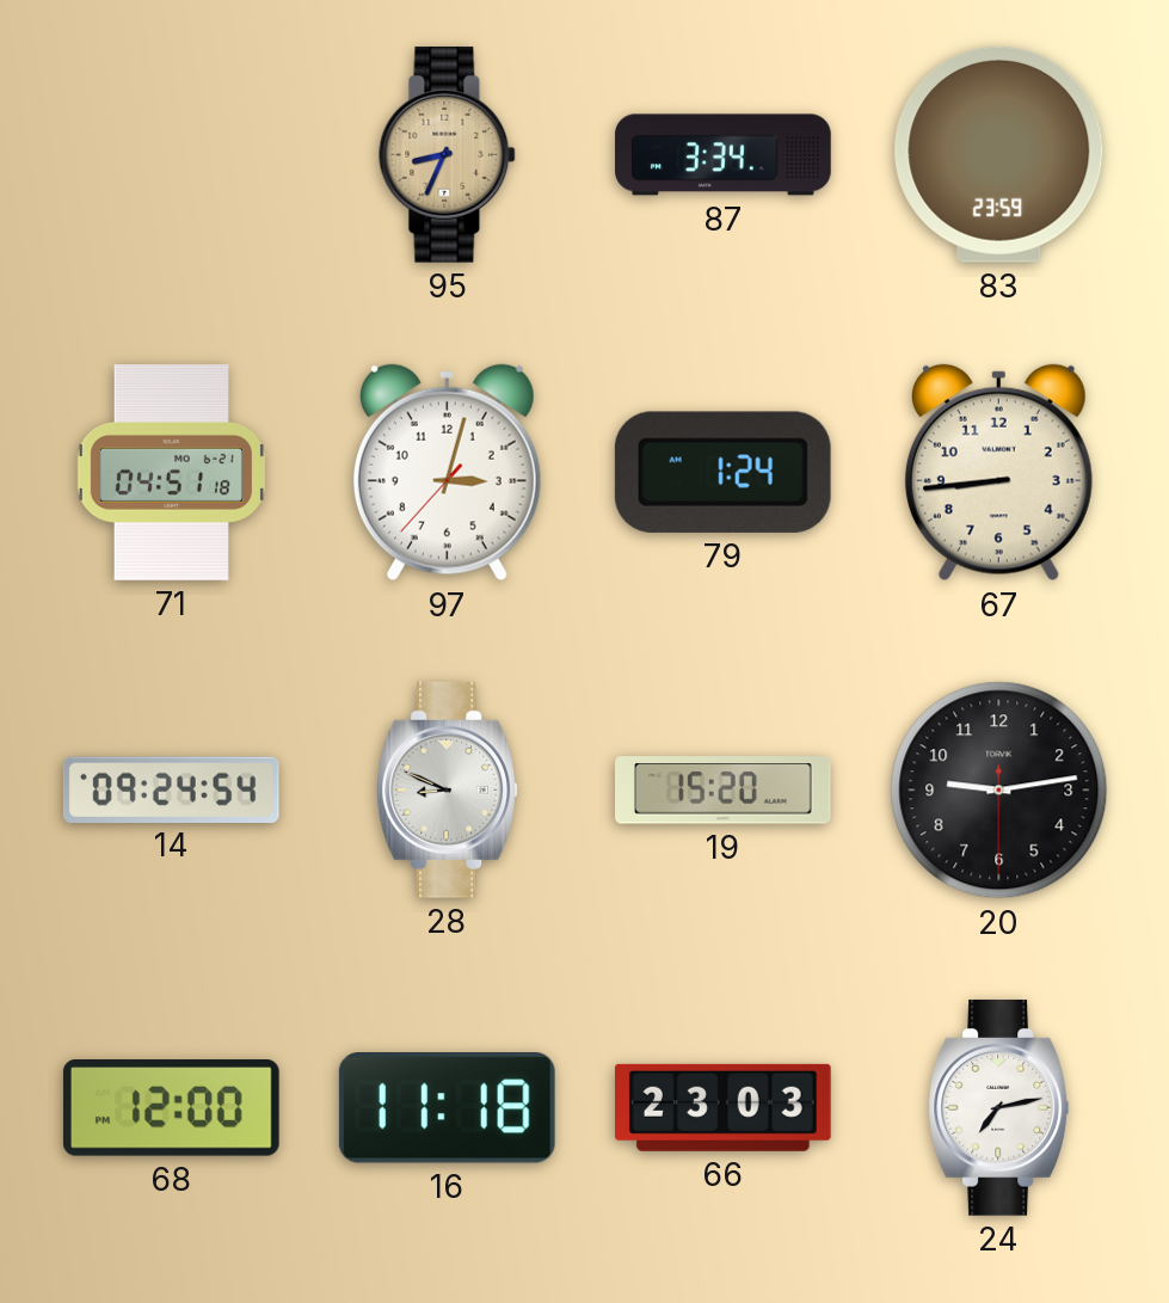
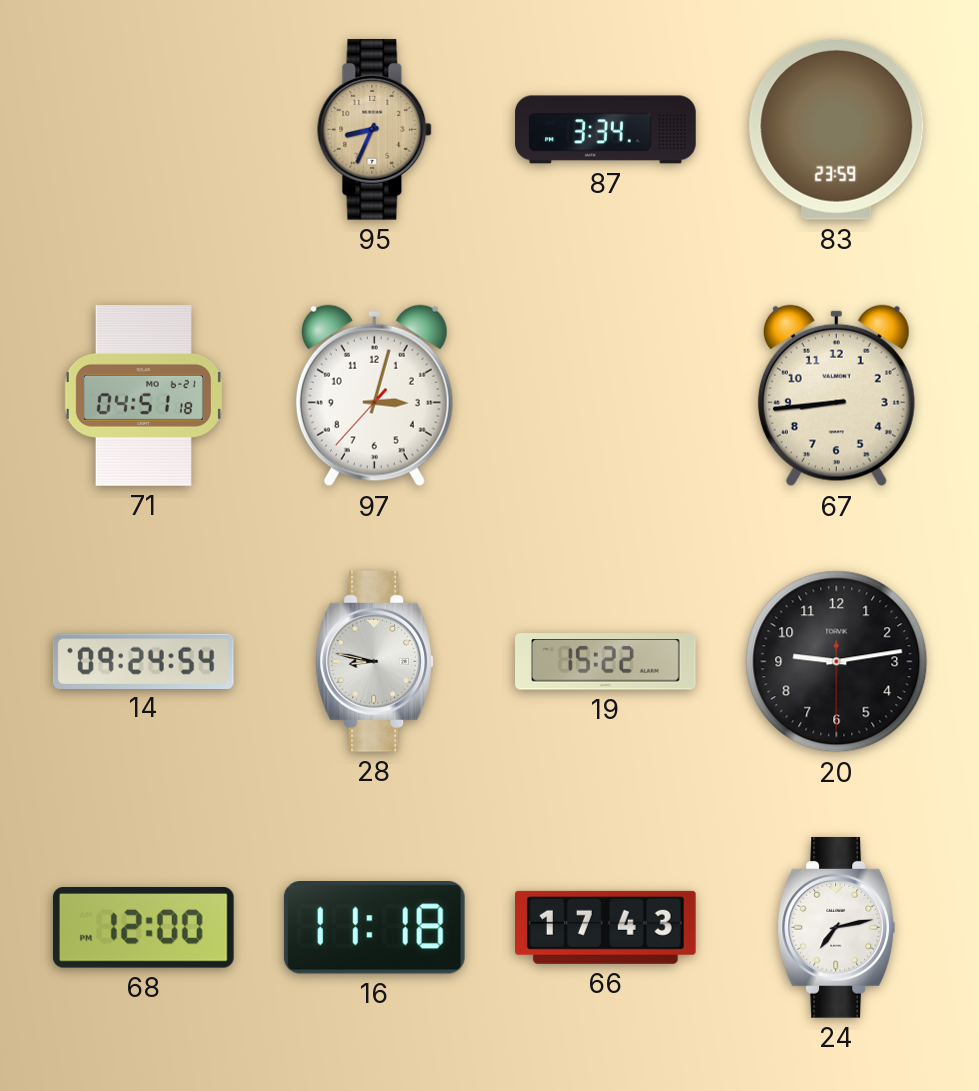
79: 1:24 -> none
28: 8:49 -> 8:47
19: 15:20 -> 15:22
66: 23:03 -> 17:43
